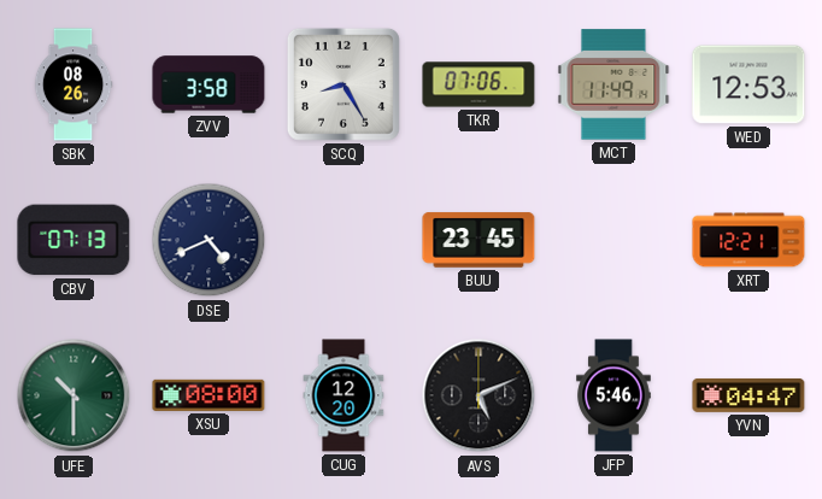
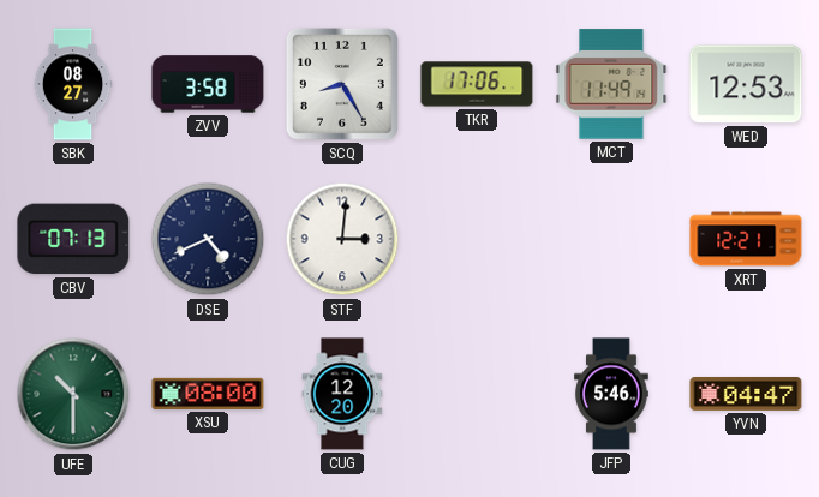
SBK: 08:26 -> 08:27
TKR: 07:06 -> 17:06
STF: none -> 3:01
BUU: 23:45 -> none
AVS: 5:11 -> none
